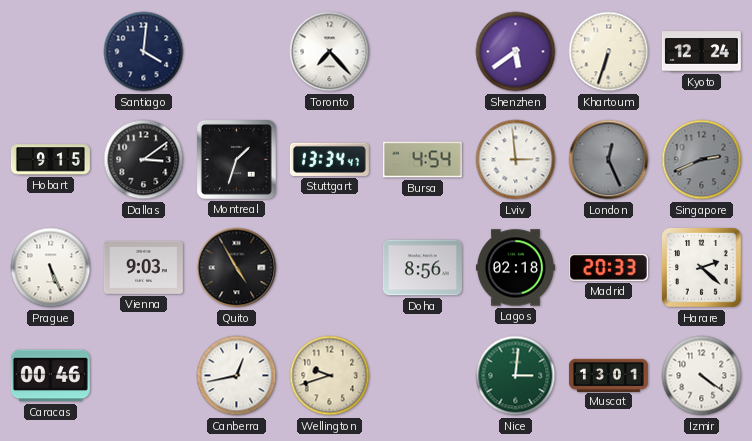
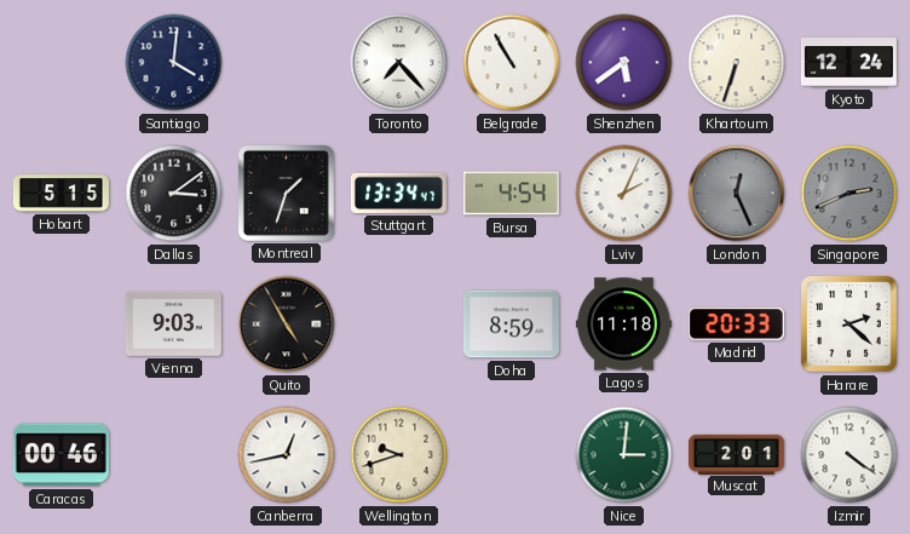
Belgrade: none -> 10:55
Hobart: 9:15 -> 5:15
Lviv: 2:59 -> 2:04
Prague: 5:26 -> none
Doha: 8:56 -> 8:59
Lagos: 02:18 -> 11:18
Muscat: 13:01 -> 2:01
